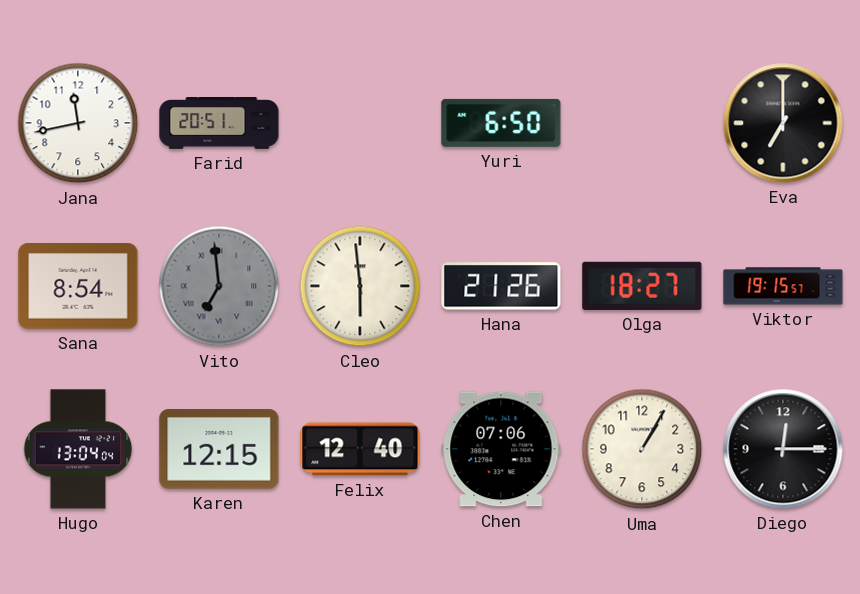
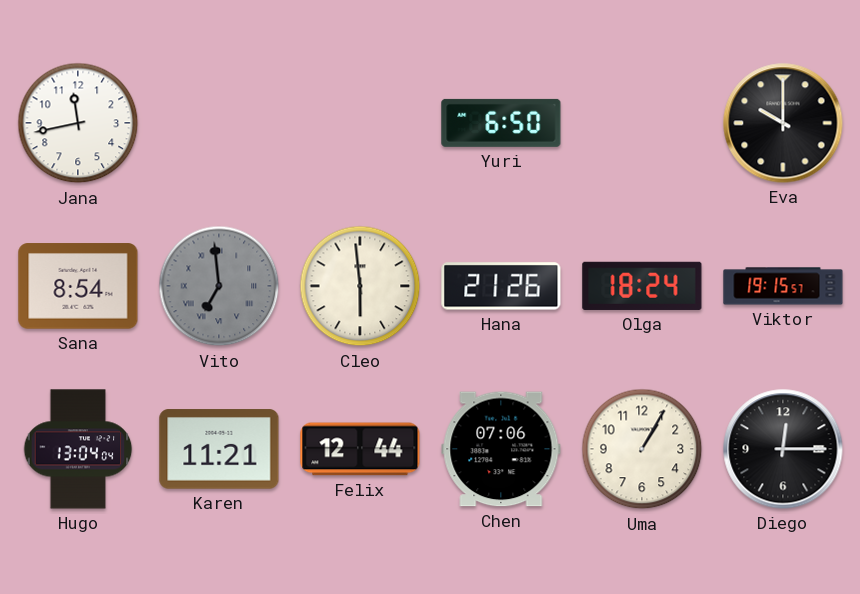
Farid: 20:51 -> none
Eva: 7:00 -> 10:00
Olga: 18:27 -> 18:24
Karen: 12:15 -> 11:21
Felix: 12:40 -> 12:44
